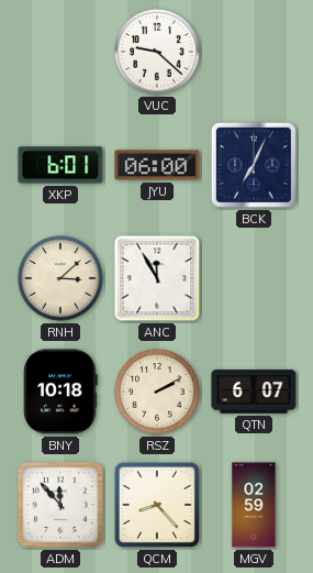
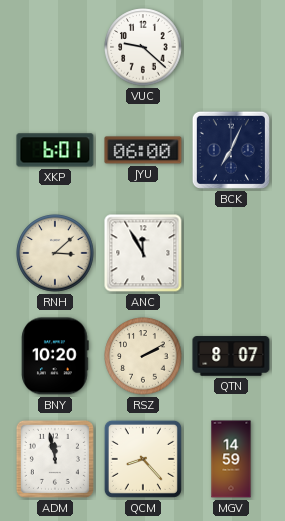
BNY: 10:18 -> 10:20
QTN: 6:07 -> 8:07
ADM: 11:53 -> 11:58
MGV: 02:59 -> 14:59
